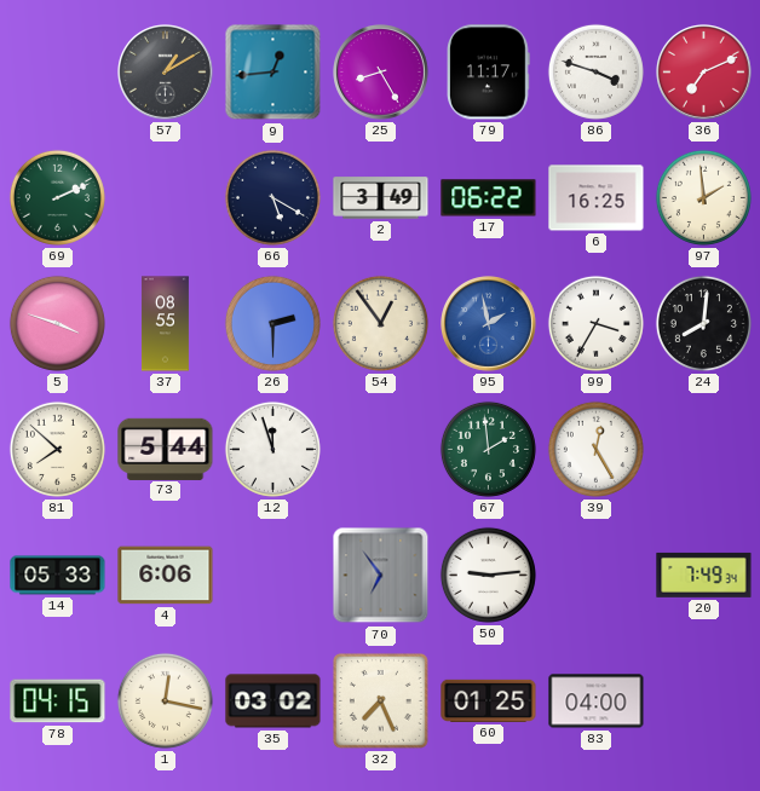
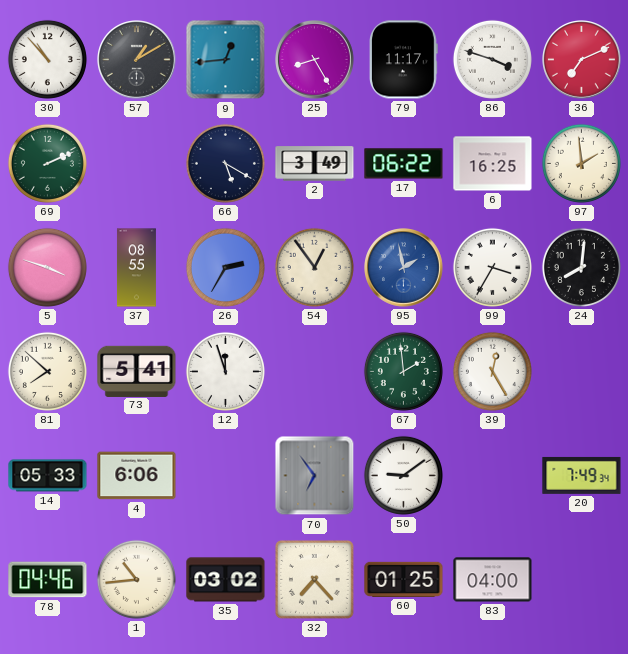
30: none -> 10:53
26: 2:30 -> 2:35
73: 5:44 -> 5:41
50: 9:14 -> 9:09
78: 04:15 -> 04:46
1: 12:17 -> 10:44
32: 7:26 -> 7:23
